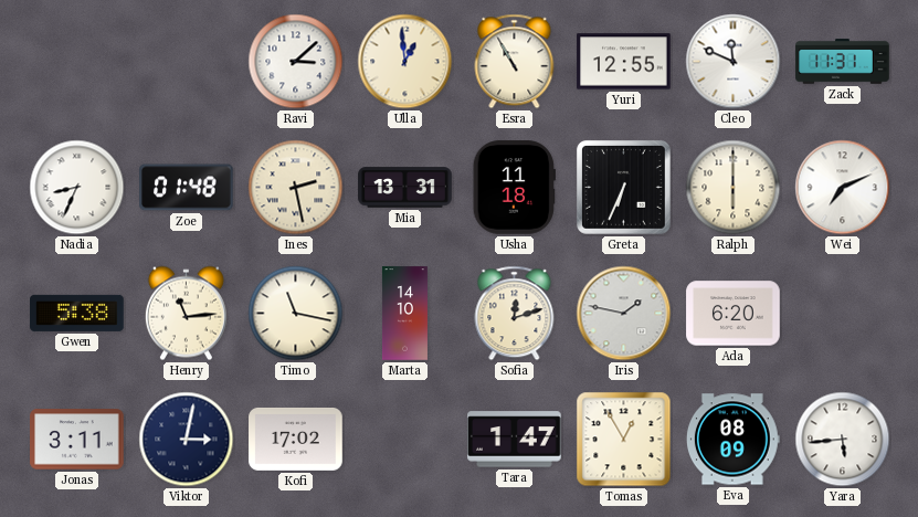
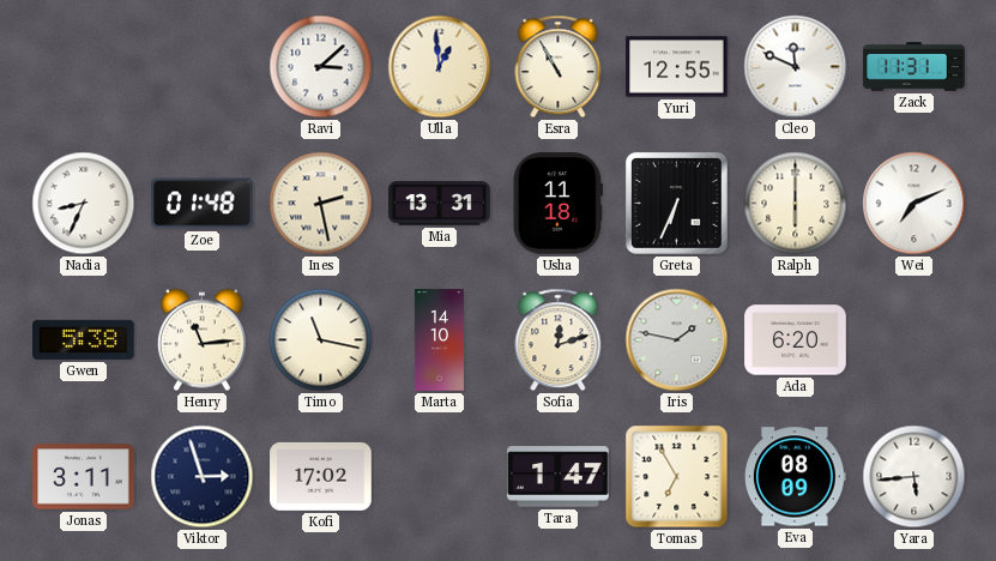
Viktor: 3:02 -> 2:57
Tomas: 12:55 -> 6:55
